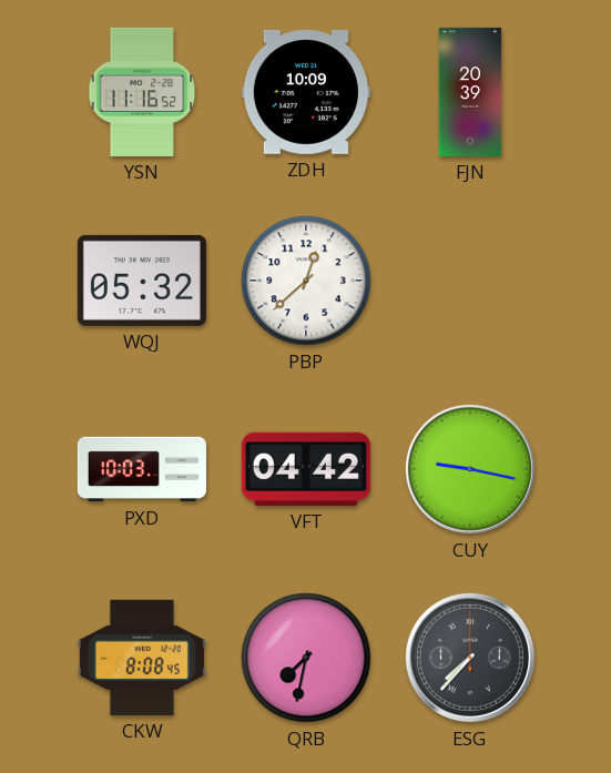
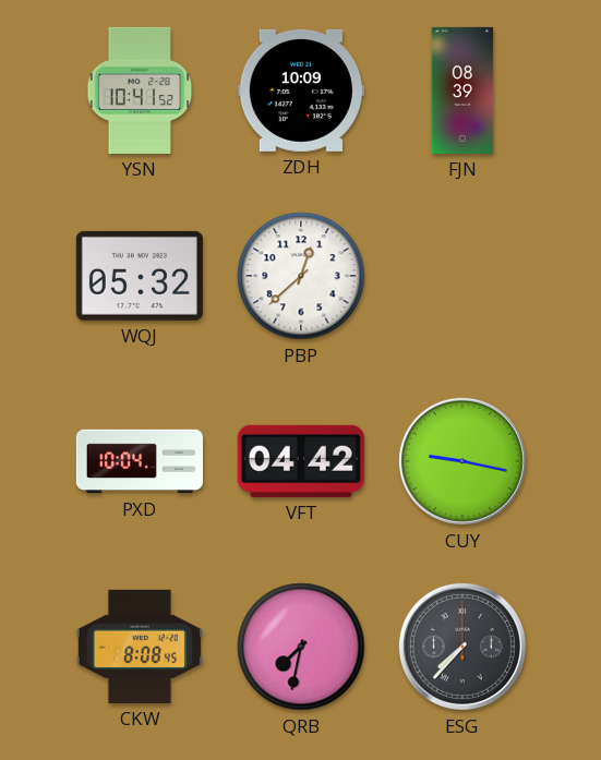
YSN: 11:16 -> 10:41
FJN: 20:39 -> 08:39
PXD: 10:03 -> 10:04
